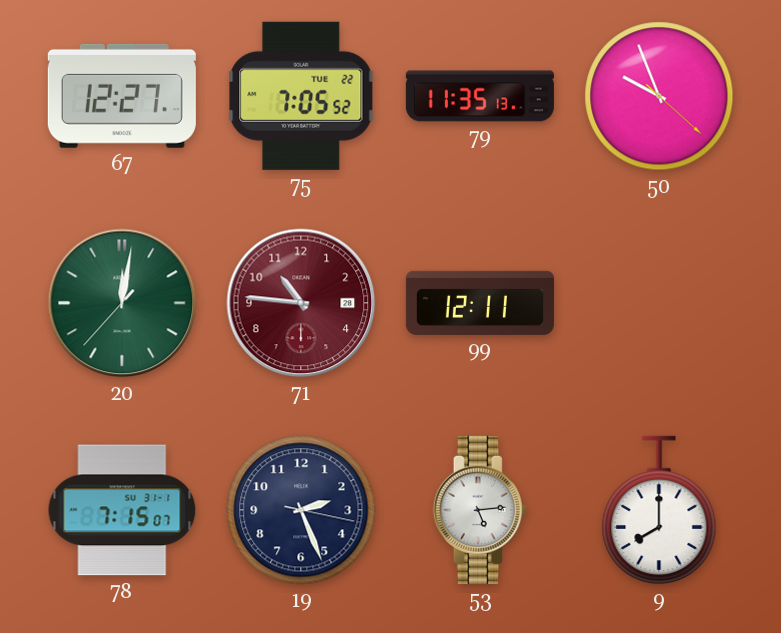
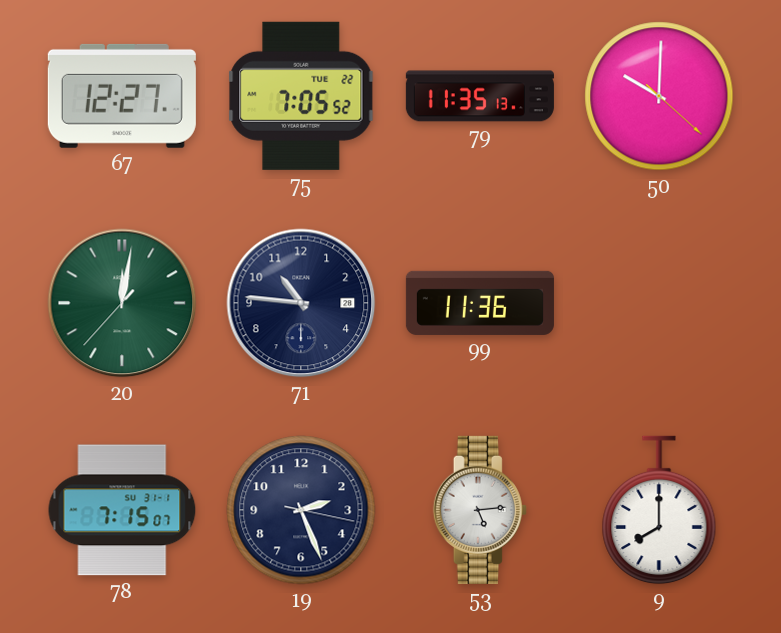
50: 9:56 -> 10:00
71 dial: burgundy -> navy
99: 12:11 -> 11:36
